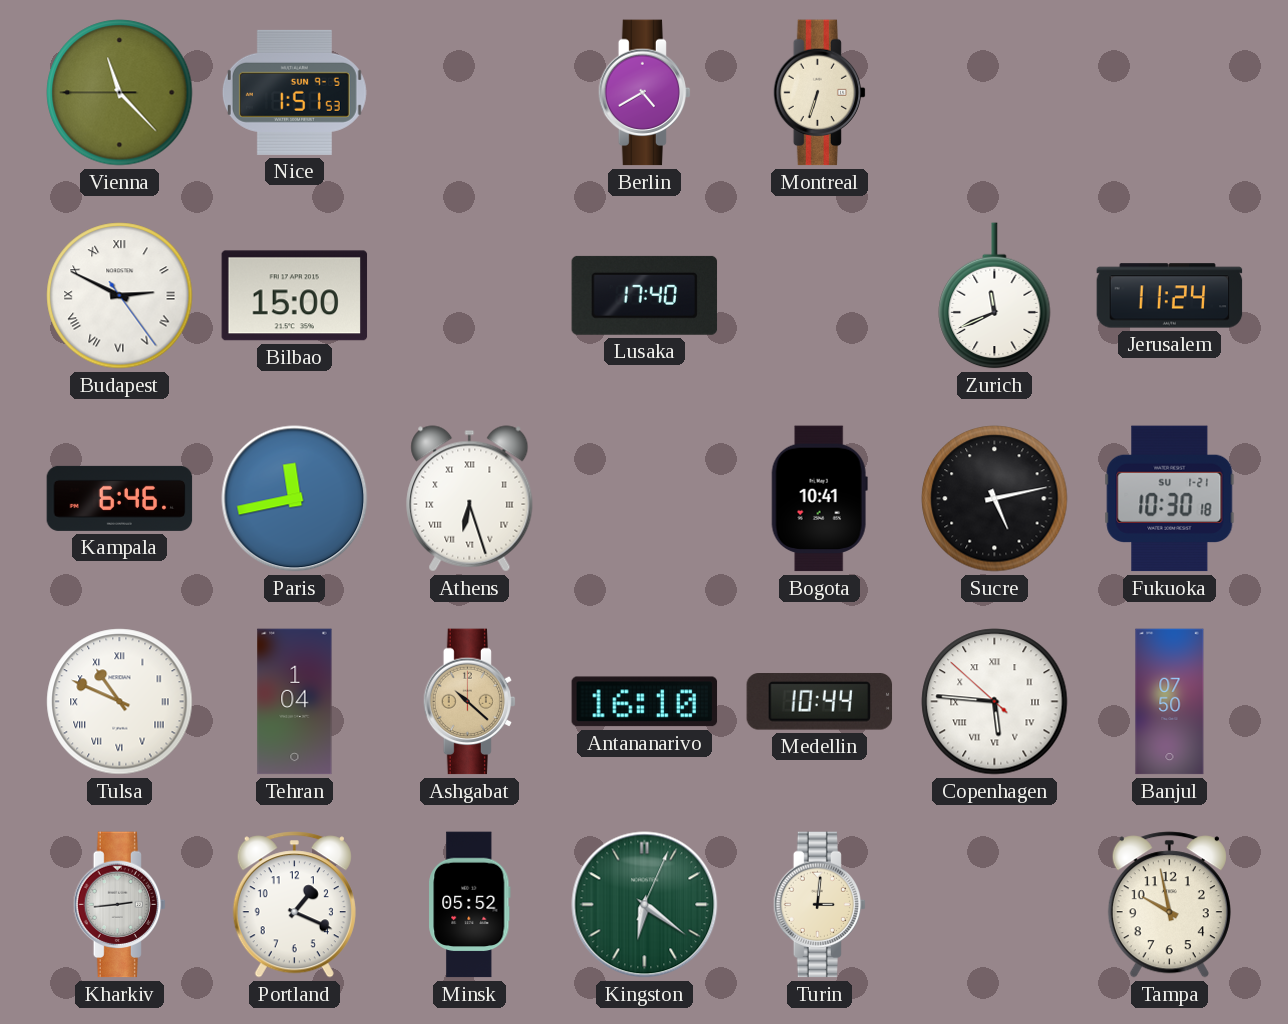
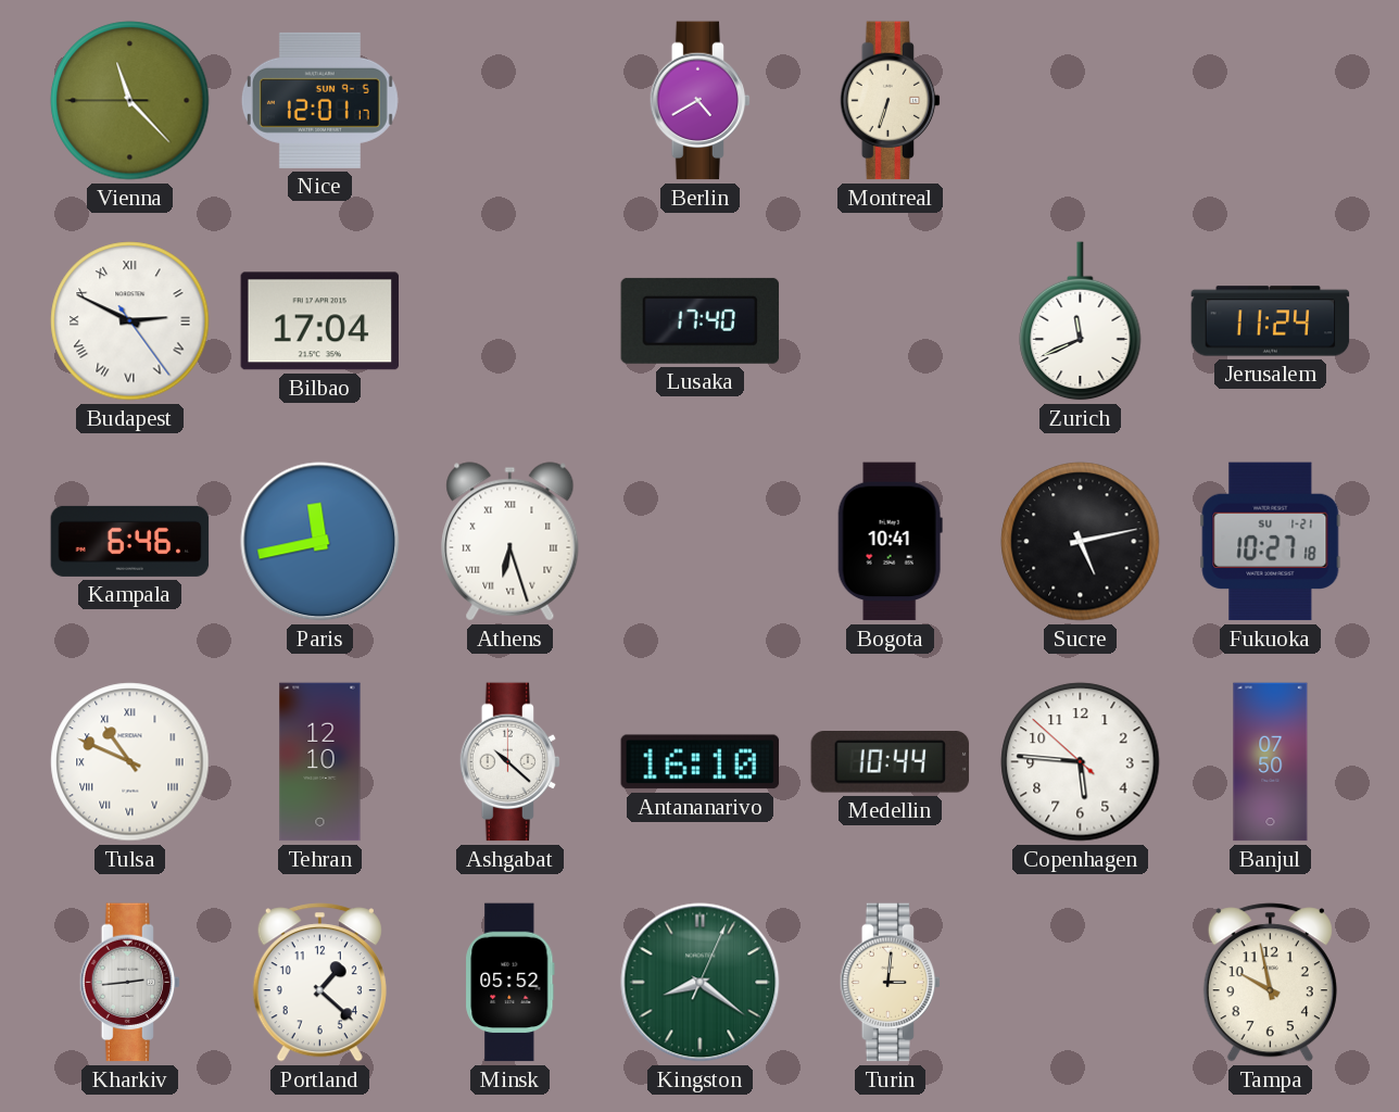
Nice: 1:51 -> 12:01
Bilbao: 15:00 -> 17:04
Fukuoka: 10:30 -> 10:27
Tehran: 1:04 -> 12:10
Ashgabat dial: champagne -> white
Copenhagen numerals: Roman -> Arabic
Portland: 1:19 -> 1:22
Kingston: 6:21 -> 8:21
